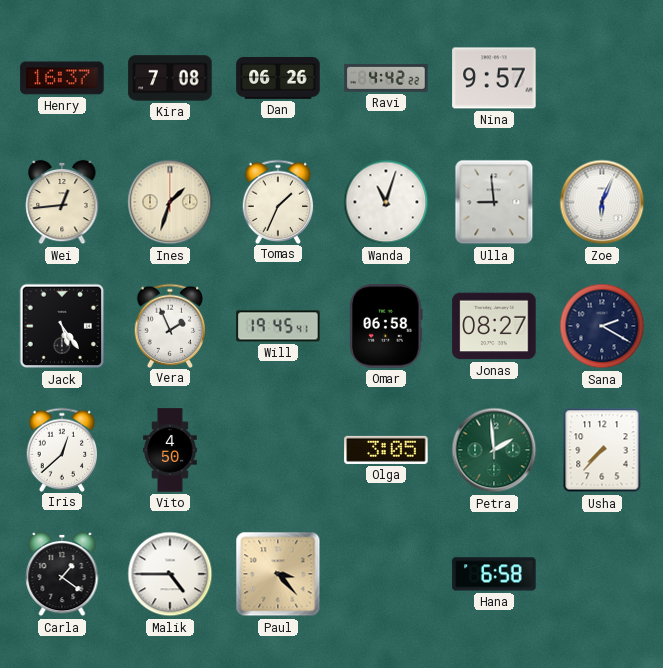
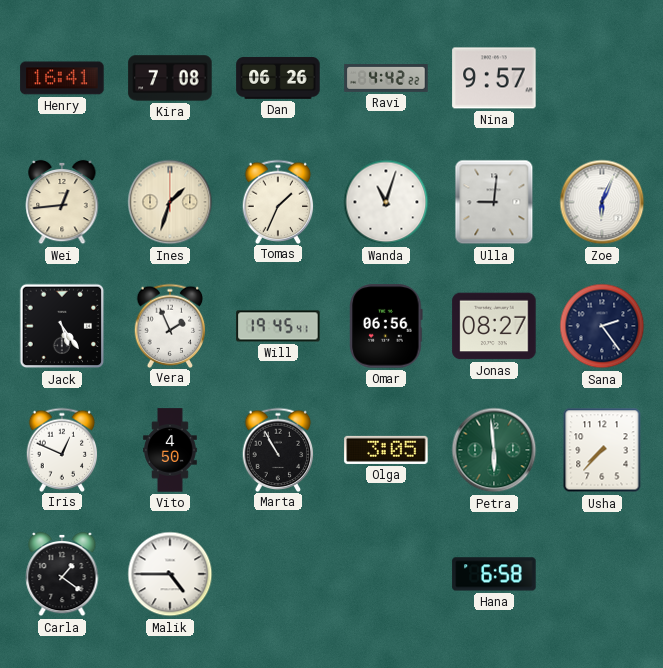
Henry: 16:37 -> 16:41
Ulla: 8:59 -> 9:01
Omar: 06:58 -> 06:56
Sana: 2:20 -> 2:24
Iris: 12:38 -> 12:49
Marta: none -> 10:55
Petra: 1:59 -> 5:59
Paul: 3:23 -> none
